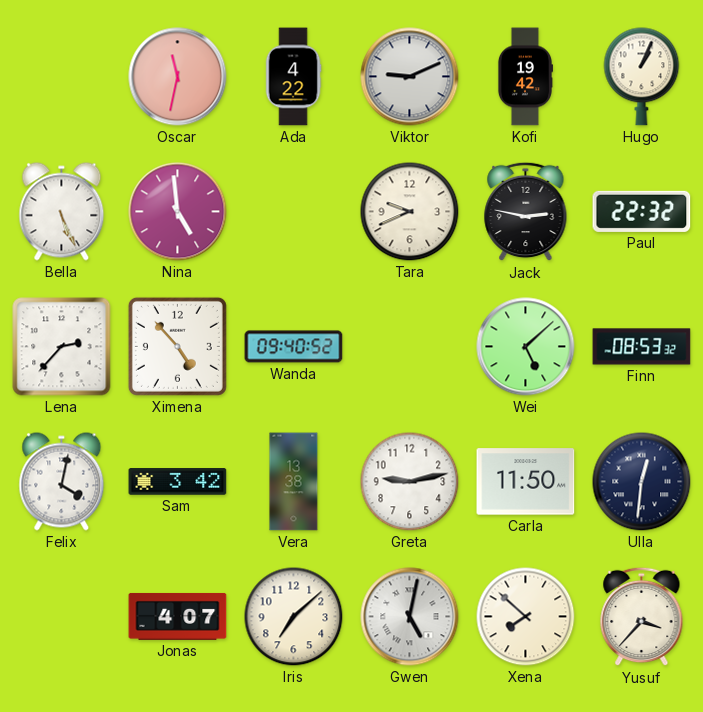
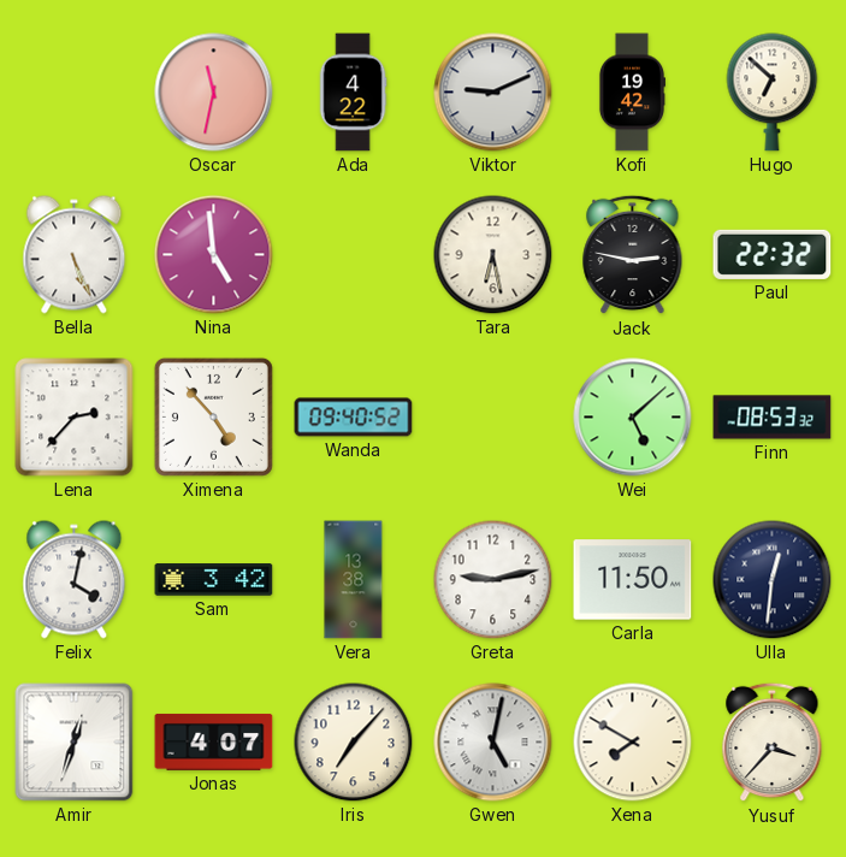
Hugo: 1:04 -> 6:52
Tara: 9:41 -> 6:28
Amir: none -> 12:33
Iris: 7:08 -> 7:07
Xena: 7:52 -> 7:50
